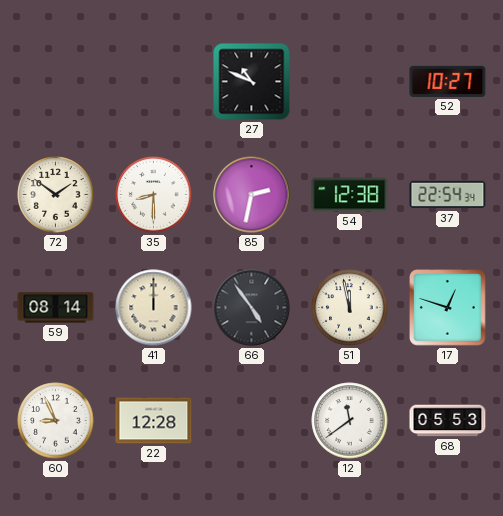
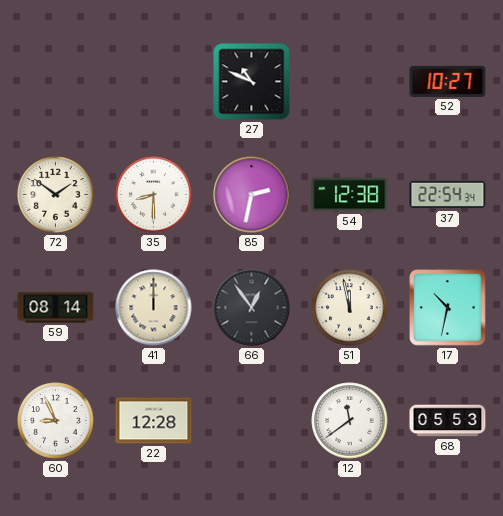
66: 4:54 -> 12:54
17: 12:48 -> 10:32
